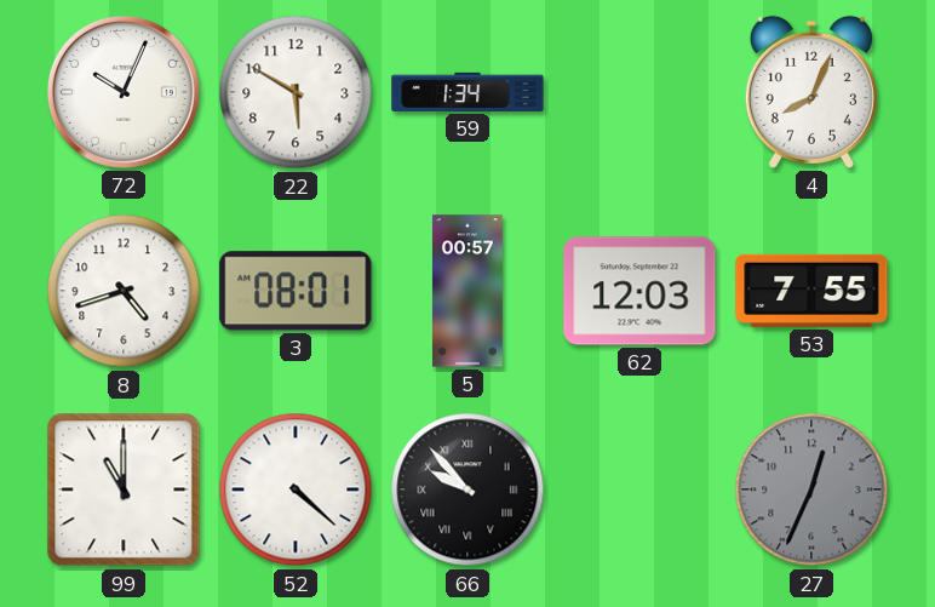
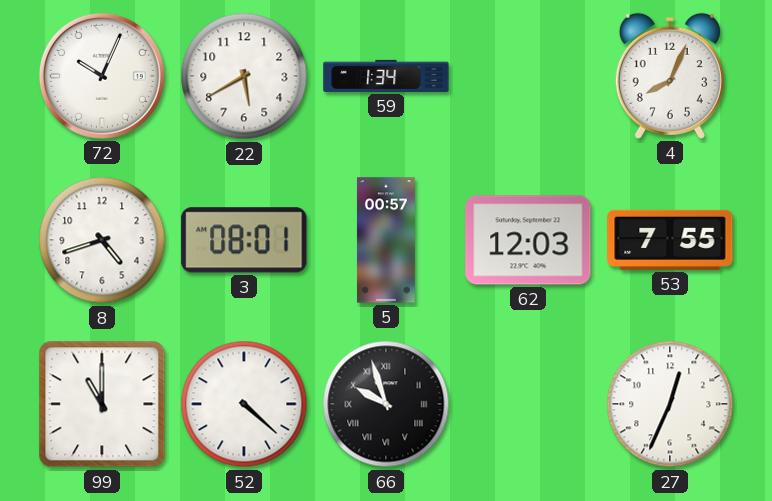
22: 5:50 -> 5:40
66: 9:53 -> 9:57
27 dial: grey -> white
